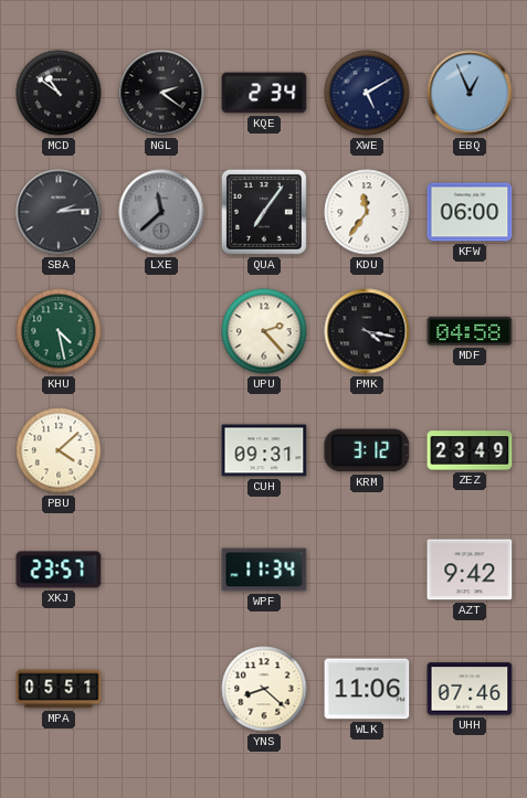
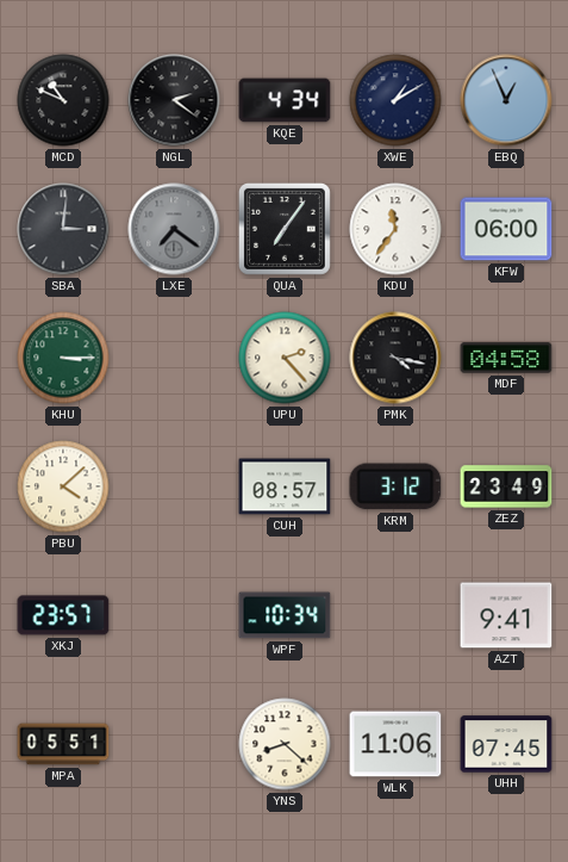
MCD: 10:51 -> 10:49
KQE: 2:34 -> 4:34
XWE: 5:10 -> 1:10
SBA: 2:14 -> 3:01
LXE: 11:38 -> 7:21
KHU: 4:28 -> 3:15
CUH: 09:31 -> 08:57
WPF: 11:34 -> 10:34
AZT: 9:42 -> 9:41
UHH: 07:46 -> 07:45
